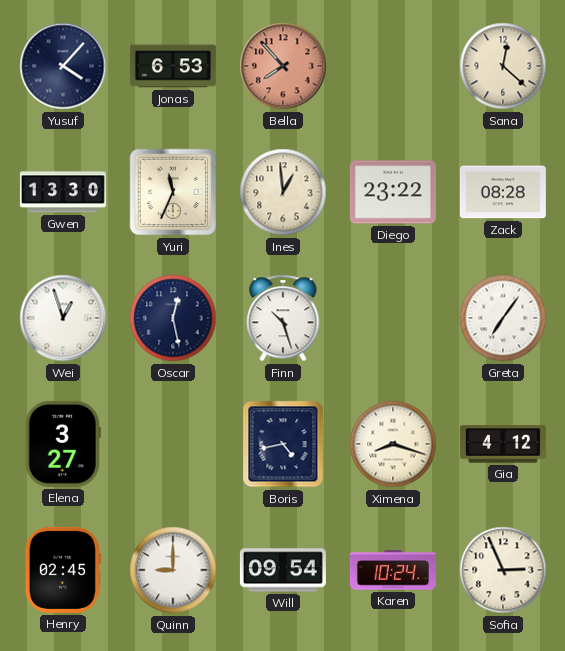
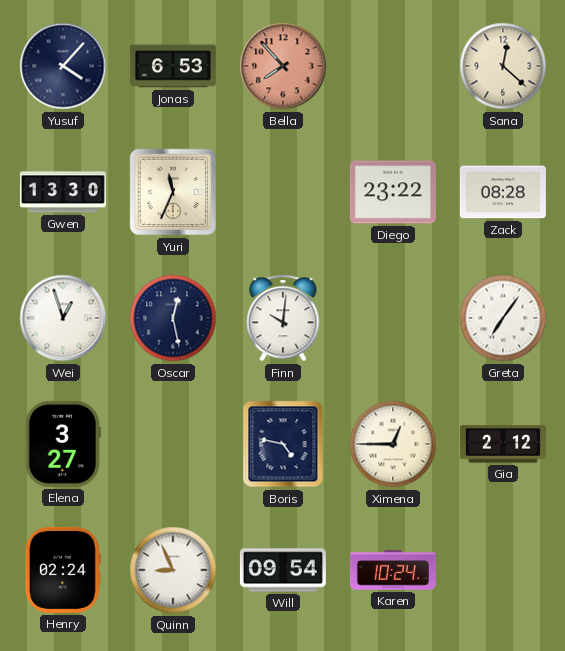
Ines: 12:59 -> none
Finn: 10:27 -> 10:01
Boris: 4:43 -> 4:47
Ximena: 8:18 -> 12:45
Gia: 4:12 -> 2:12
Henry: 02:45 -> 02:24
Quinn: 9:00 -> 8:56
Sofia: 2:56 -> none
